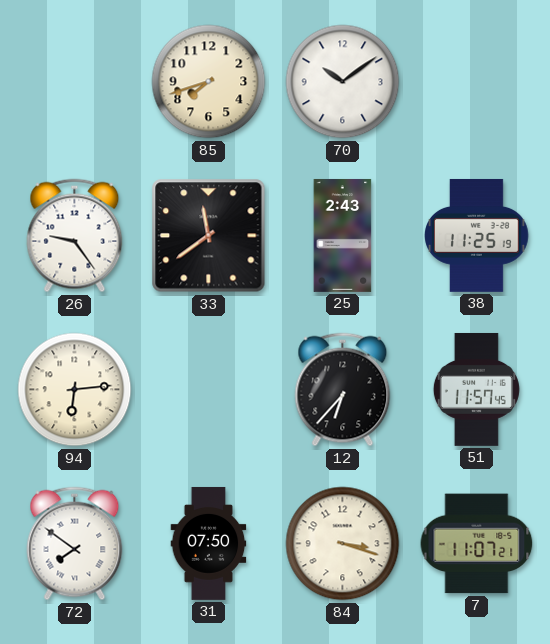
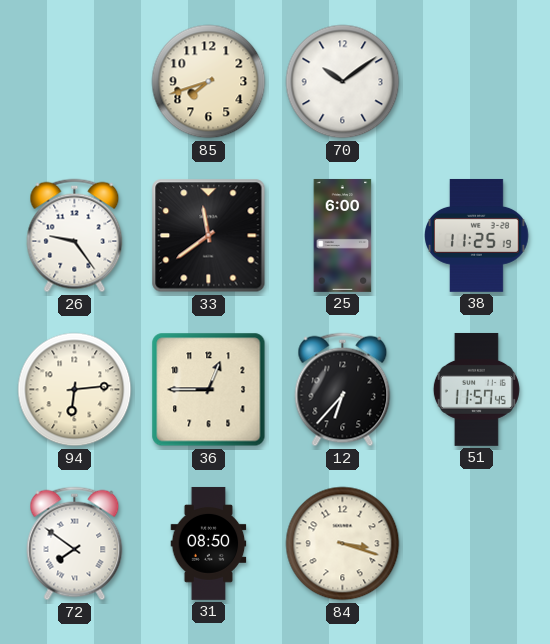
25: 2:43 -> 6:00
36: none -> 12:45
31: 07:50 -> 08:50
7: 11:07 -> none
